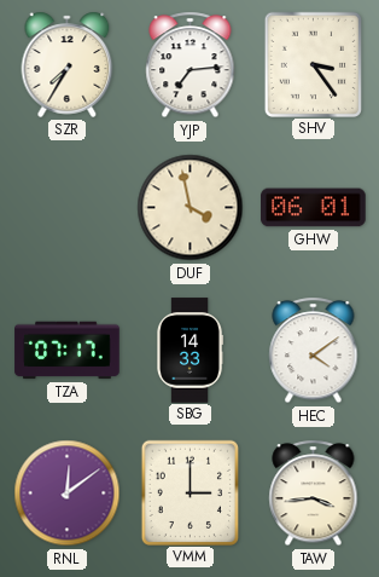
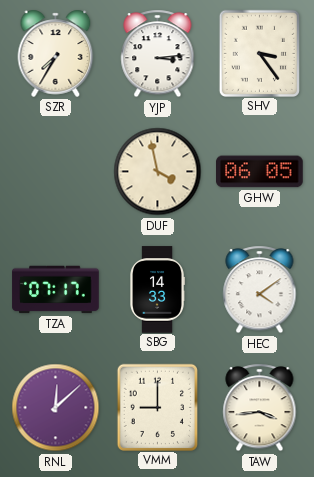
YJP: 7:14 -> 3:14
GHW: 06:01 -> 06:05
RNL: 12:09 -> 12:08
VMM: 3:00 -> 9:00
